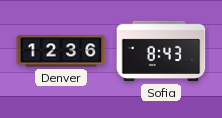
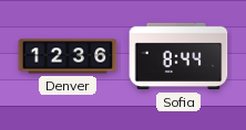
Sofia: 8:43 -> 8:44
